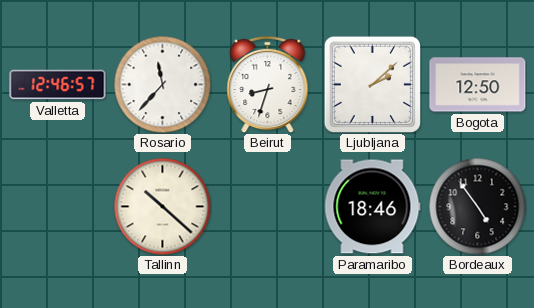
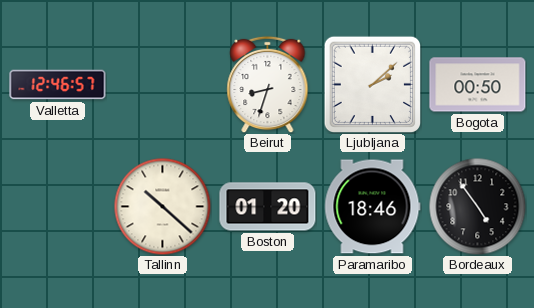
Rosario: 11:37 -> none
Bogota: 12:50 -> 00:50
Boston: none -> 01:20
